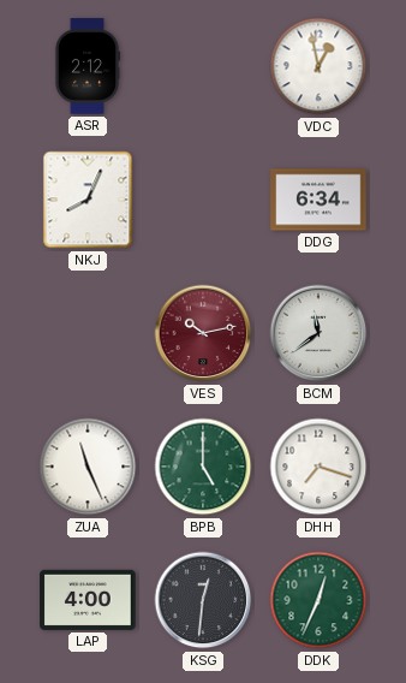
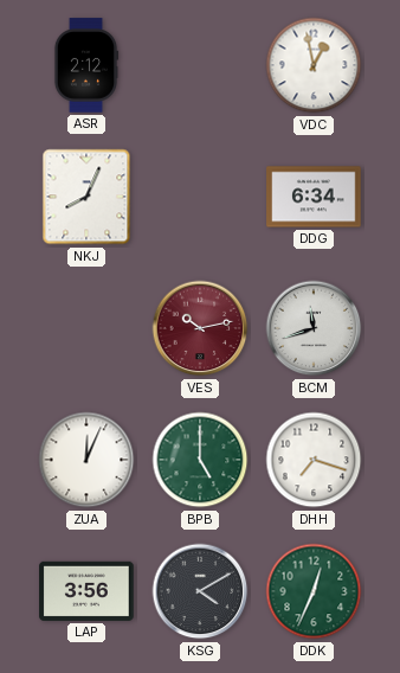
BCM: 11:39 -> 11:42
ZUA: 11:26 -> 12:04
LAP: 4:00 -> 3:56
KSG: 12:31 -> 4:10
